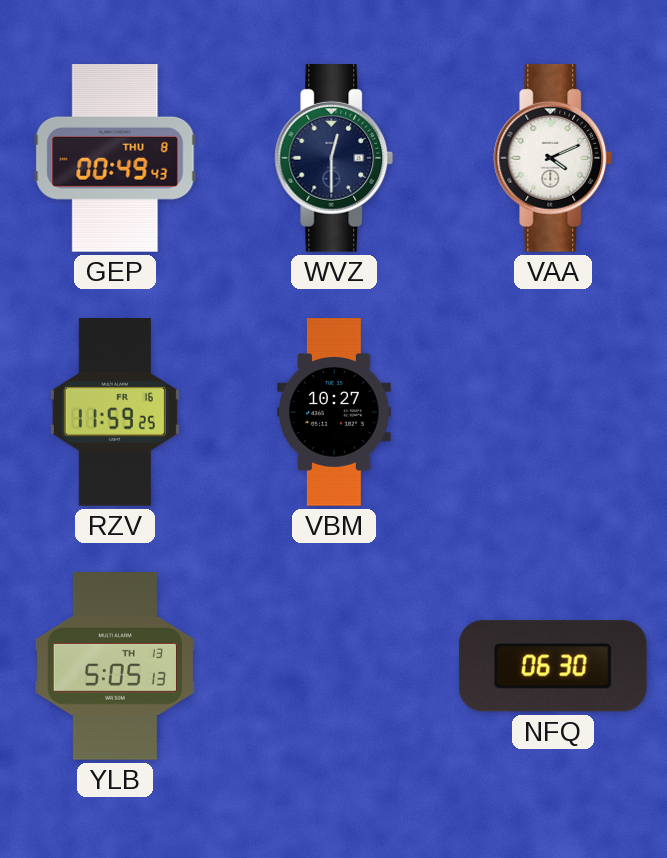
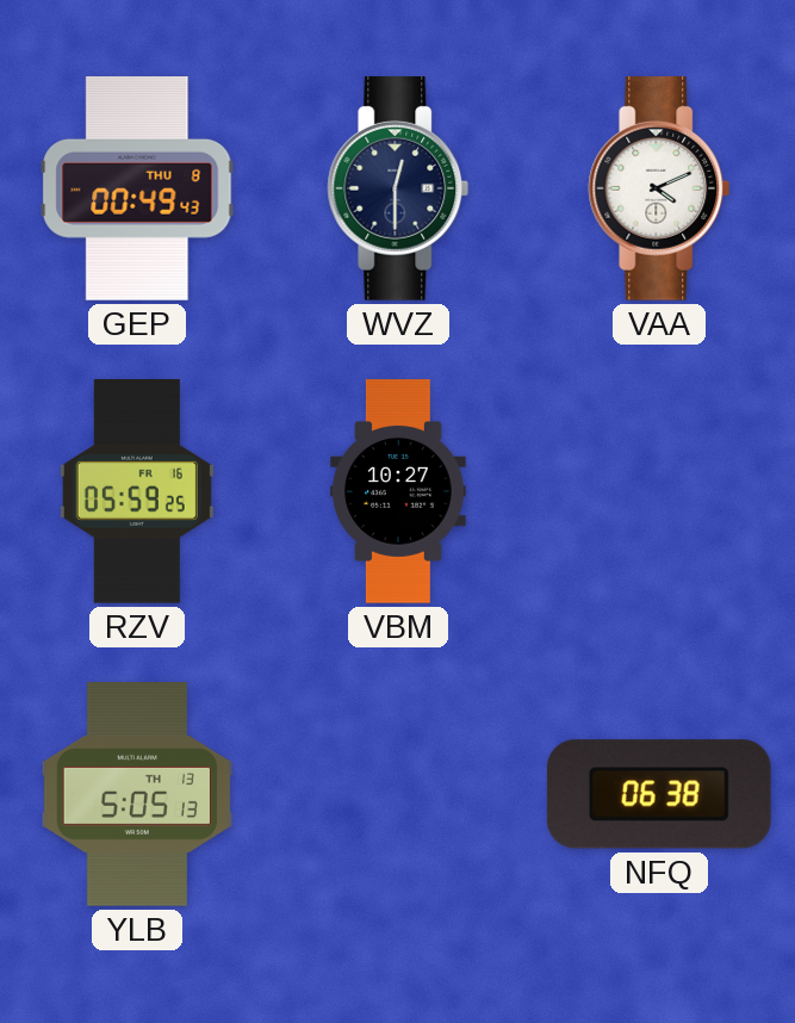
RZV: 11:59 -> 05:59
NFQ: 06:30 -> 06:38
